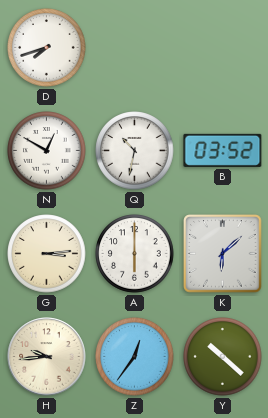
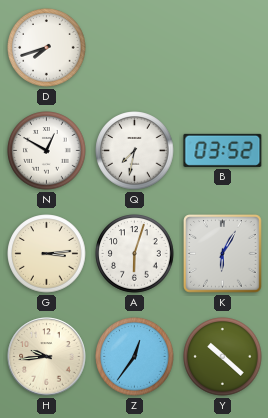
Q: 10:32 -> 7:32
A: 6:00 -> 6:03
K: 6:08 -> 6:05
